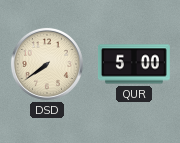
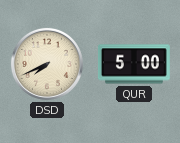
DSD: 7:39 -> 7:41
